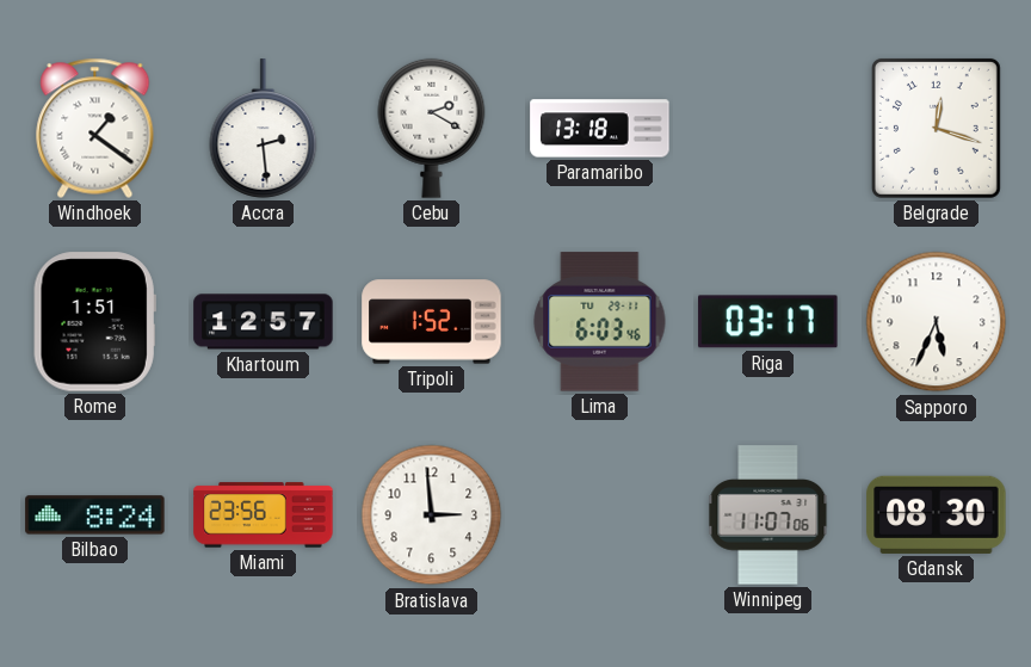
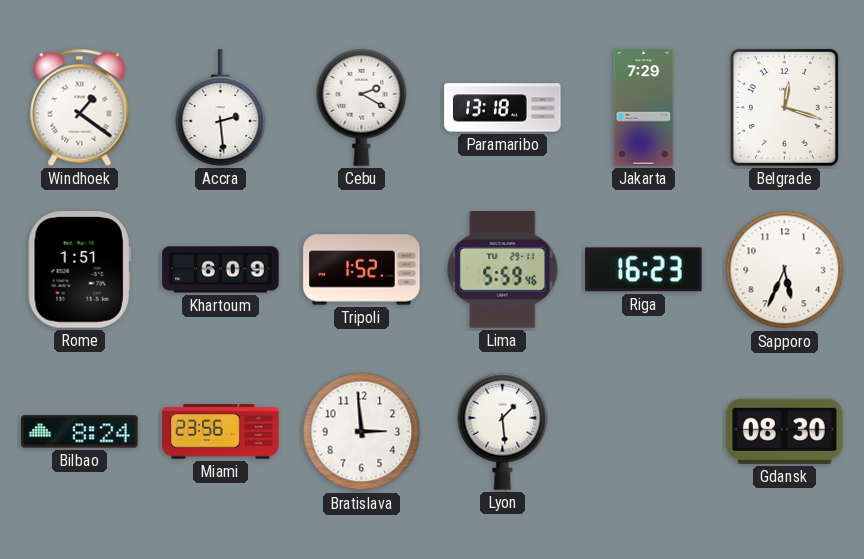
Jakarta: none -> 7:29
Khartoum: 12:57 -> 6:09
Lima: 6:03 -> 5:59
Riga: 03:17 -> 16:23
Lyon: none -> 1:29
Winnipeg: 11:07 -> none
